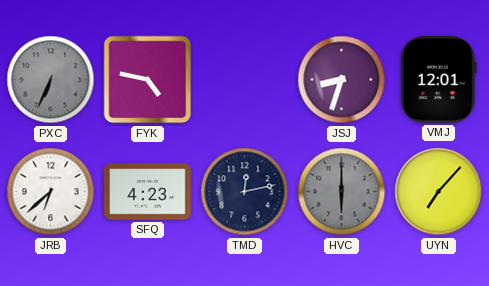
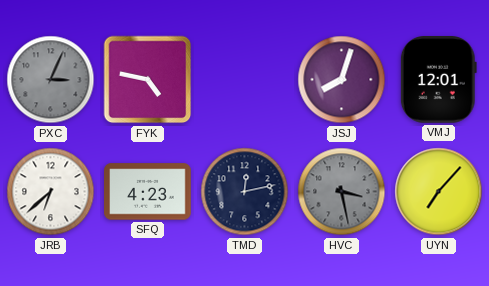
PXC: 6:34 -> 3:04
JSJ: 8:33 -> 8:03
HVC: 6:00 -> 3:28
